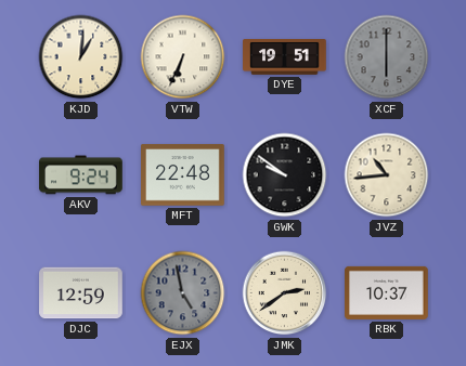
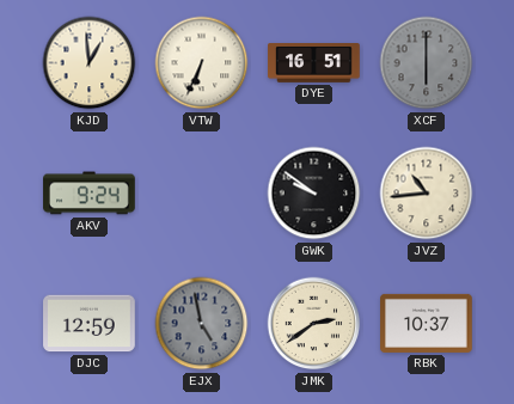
KJD: 1:01 -> 12:59
DYE: 19:51 -> 16:51
MFT: 22:48 -> none
